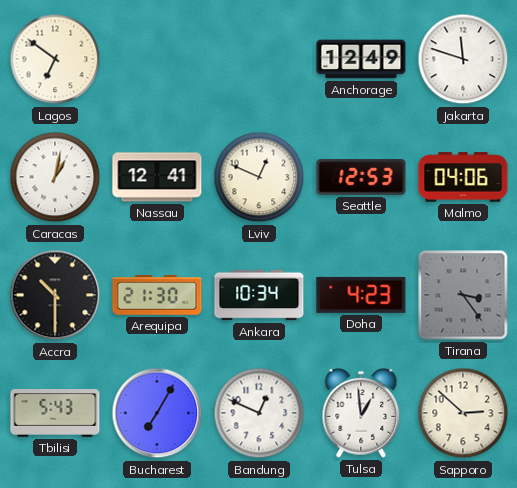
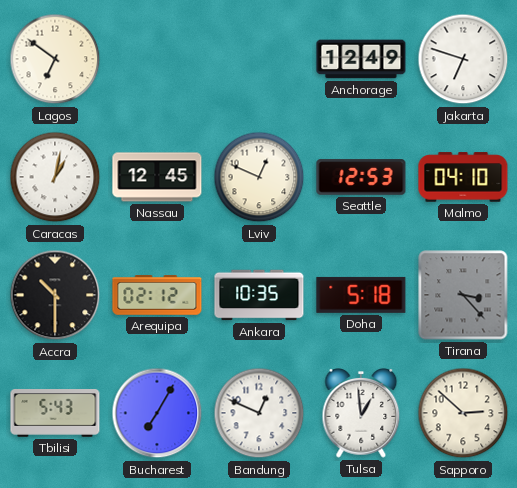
Jakarta: 11:48 -> 6:48
Nassau: 12:41 -> 12:45
Malmo: 04:06 -> 04:10
Arequipa: 21:30 -> 02:12
Ankara: 10:34 -> 10:35
Doha: 4:23 -> 5:18
Tirana: 3:24 -> 3:23
